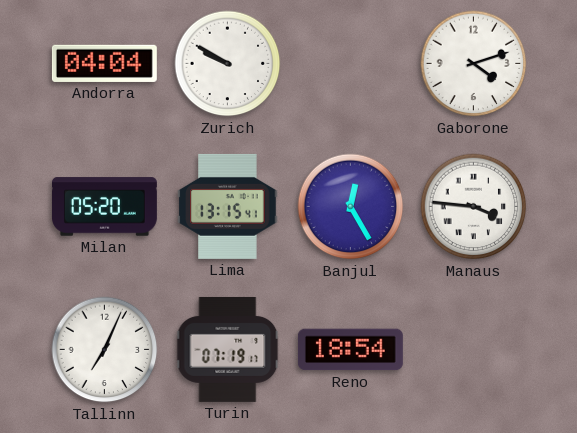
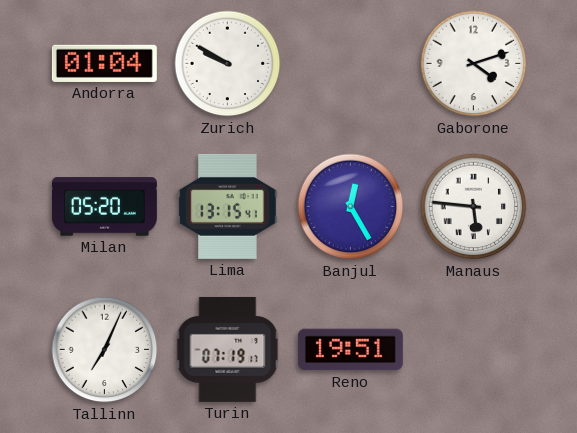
Andorra: 04:04 -> 01:04
Manaus: 3:46 -> 5:46
Reno: 18:54 -> 19:51
